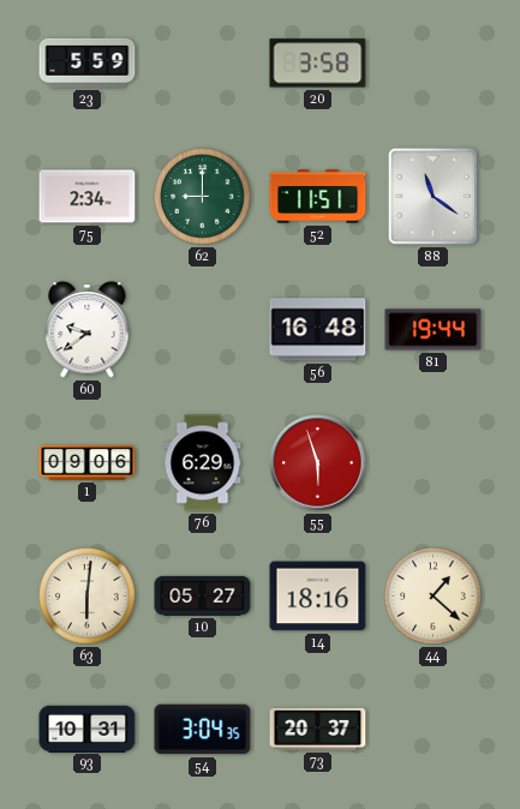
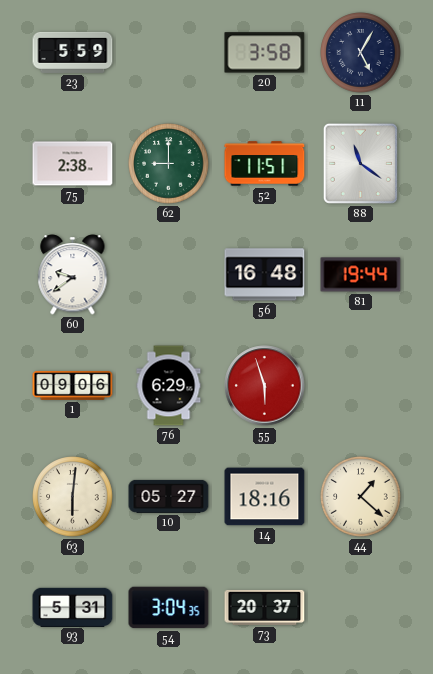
11: none -> 5:05
75: 2:34 -> 2:38
93: 10:31 -> 5:31
